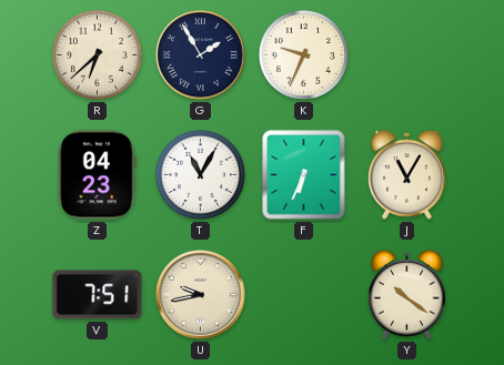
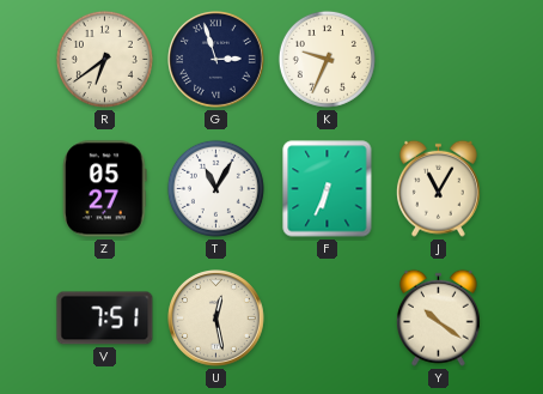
R: 6:38 -> 6:39
G: 1:55 -> 2:57
Z: 04:23 -> 05:27
U: 9:43 -> 12:28
